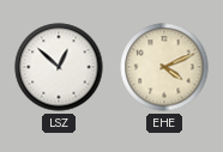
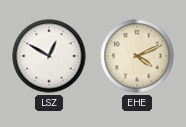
LSZ: 12:52 -> 12:50
